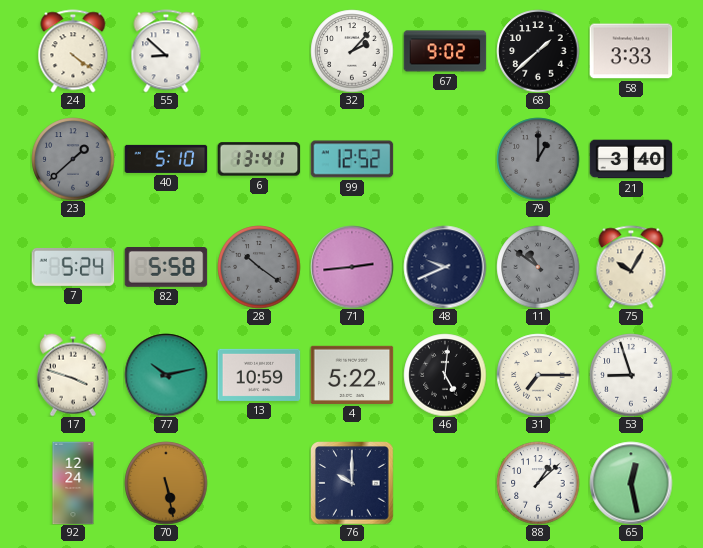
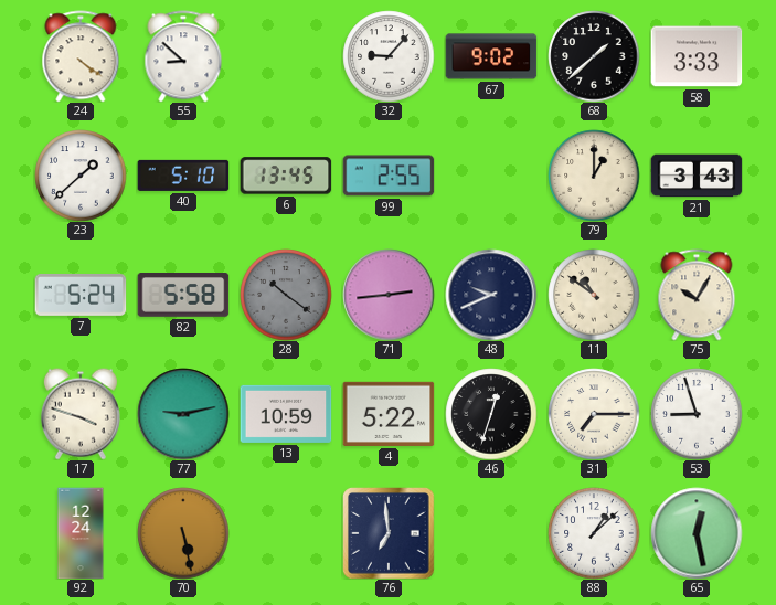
32: 2:07 -> 9:07
23 dial: grey -> white
6: 13:41 -> 13:45
99: 12:52 -> 2:55
79 dial: grey -> cream
21: 3:40 -> 3:43
11 dial: grey -> cream
77: 10:13 -> 9:13
46: 5:01 -> 12:33
76: 10:00 -> 6:59
